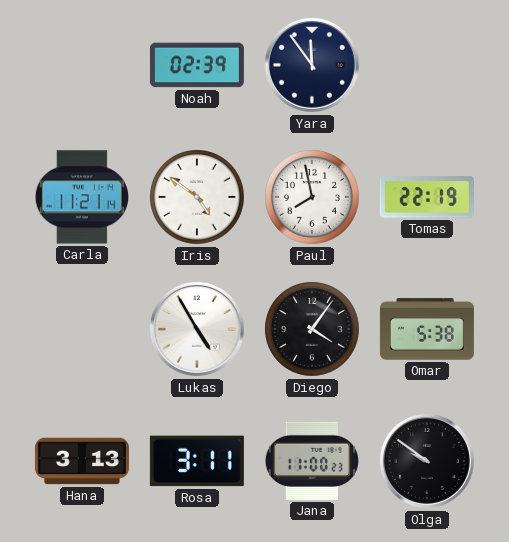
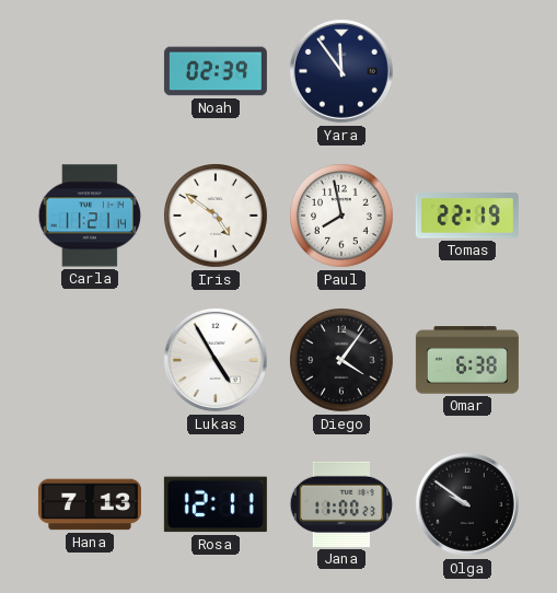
Omar: 5:38 -> 6:38
Hana: 3:13 -> 7:13
Rosa: 3:11 -> 12:11
